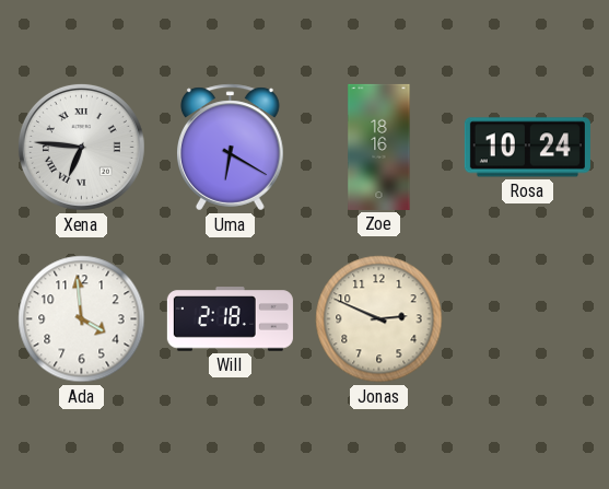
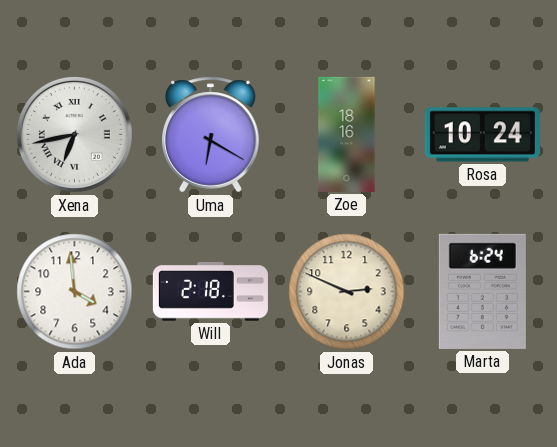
Xena: 6:46 -> 6:43
Marta: none -> 6:24
